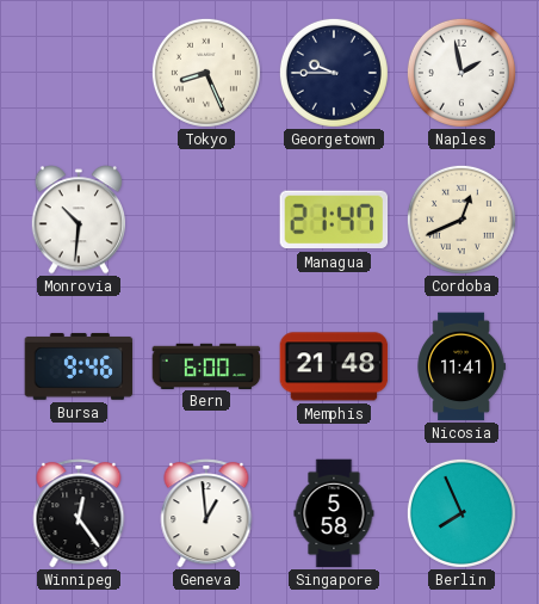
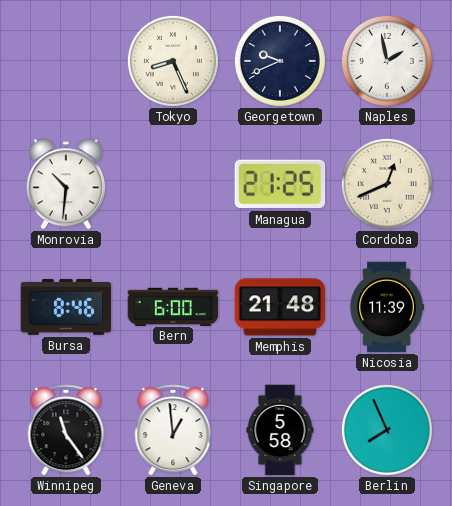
Georgetown: 9:45 -> 9:41
Managua: 21:47 -> 21:25
Bursa: 9:46 -> 8:46
Nicosia: 11:41 -> 11:39
Winnipeg: 12:24 -> 11:24
